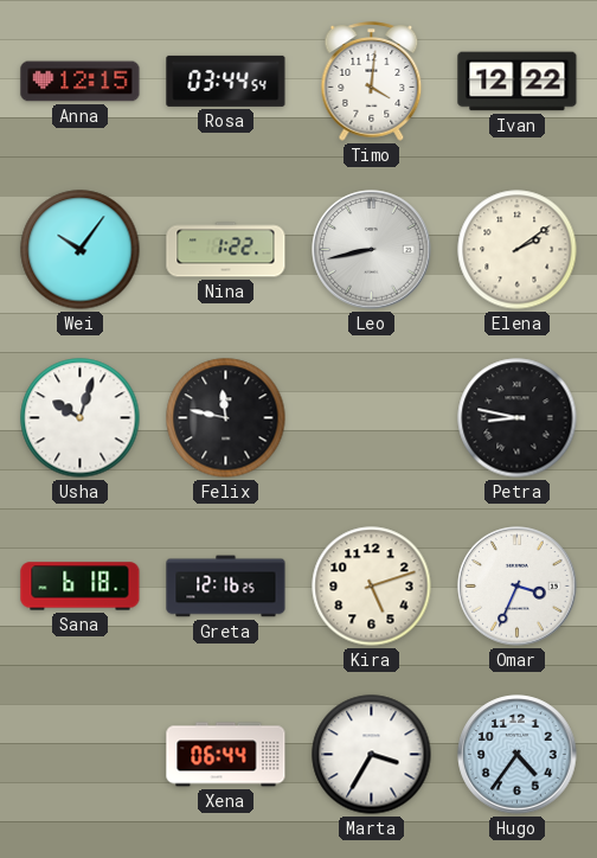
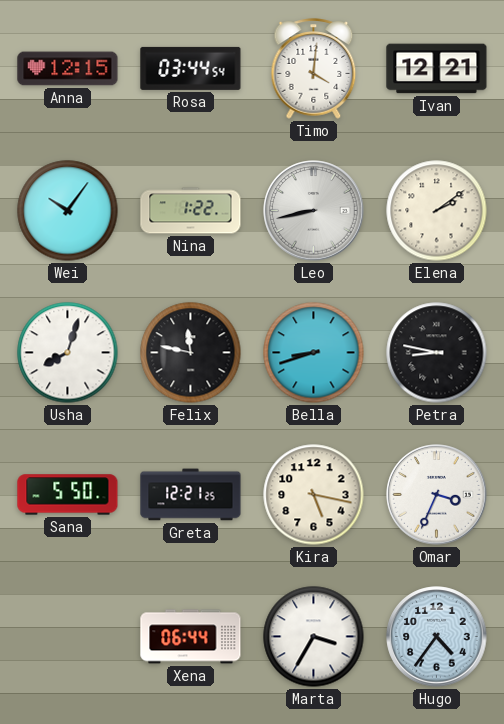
Ivan: 12:22 -> 12:21
Usha: 10:03 -> 8:03
Bella: none -> 8:42
Sana: 6:18 -> 5:50
Greta: 12:16 -> 12:21
Kira: 5:12 -> 5:17
